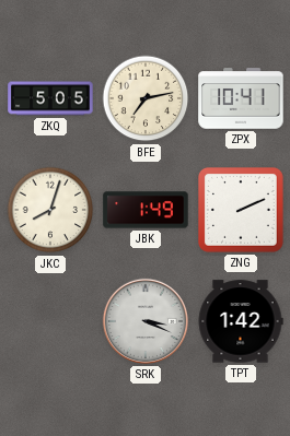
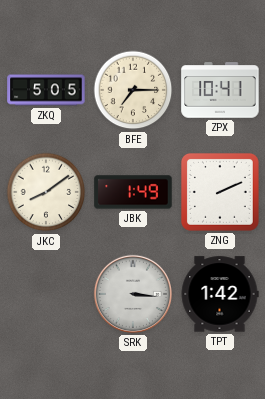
BFE: 7:13 -> 7:15
JKC: 8:03 -> 8:09
SRK: 3:19 -> 3:16
